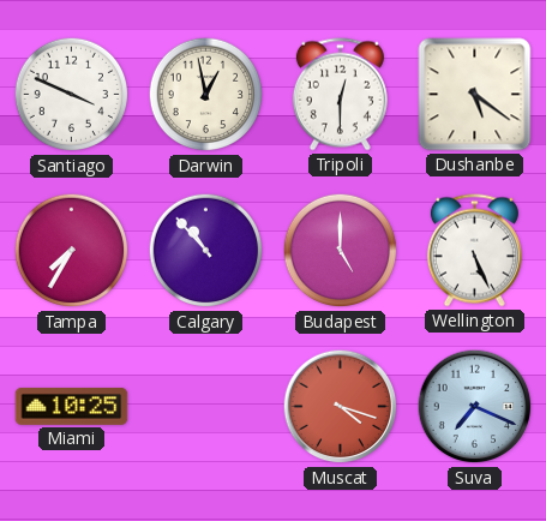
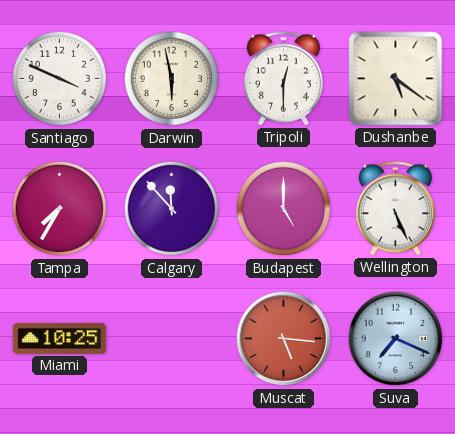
Darwin: 12:58 -> 5:58
Calgary: 10:53 -> 11:53
Muscat: 4:18 -> 5:16
